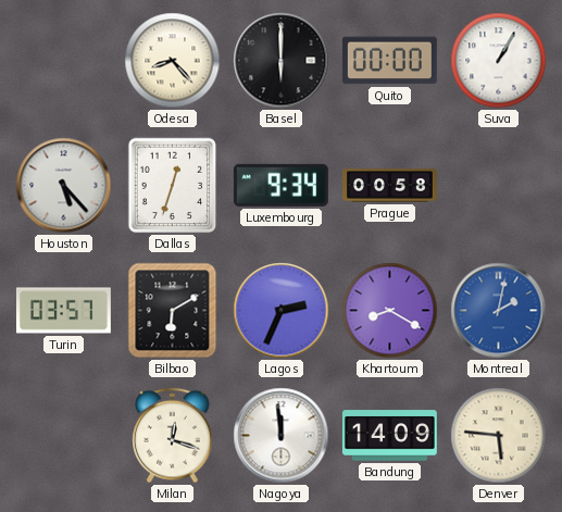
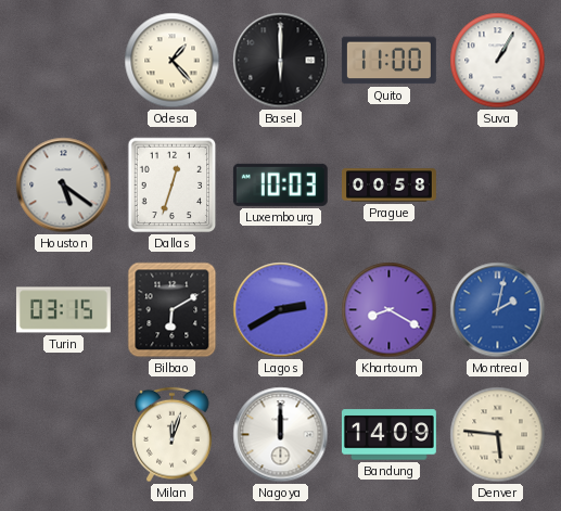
Odesa: 8:23 -> 1:23
Quito: 00:00 -> 11:00
Houston: 5:23 -> 5:21
Luxembourg: 9:34 -> 10:03
Turin: 03:57 -> 03:15
Lagos: 2:34 -> 2:40
Milan: 12:18 -> 12:03
Nagoya: 11:59 -> 12:00
